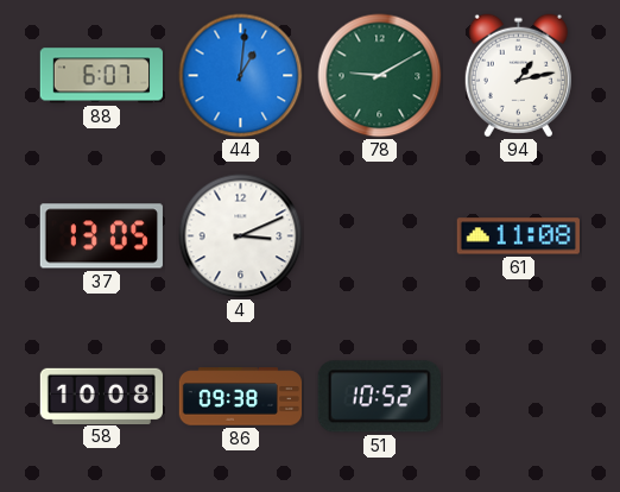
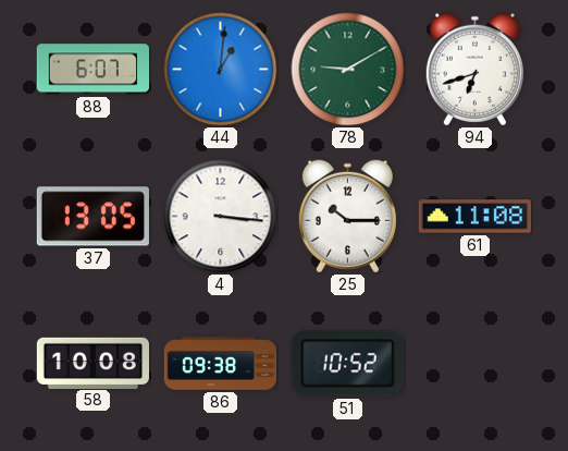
94: 1:13 -> 6:42
4: 3:11 -> 3:16
25: none -> 10:15
